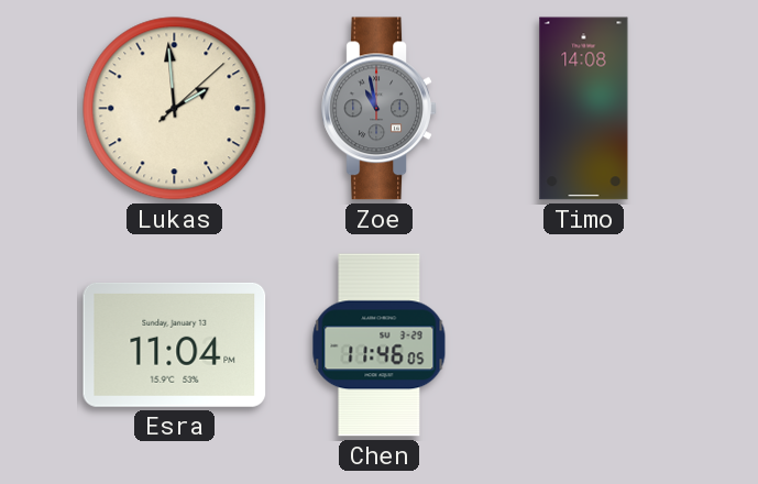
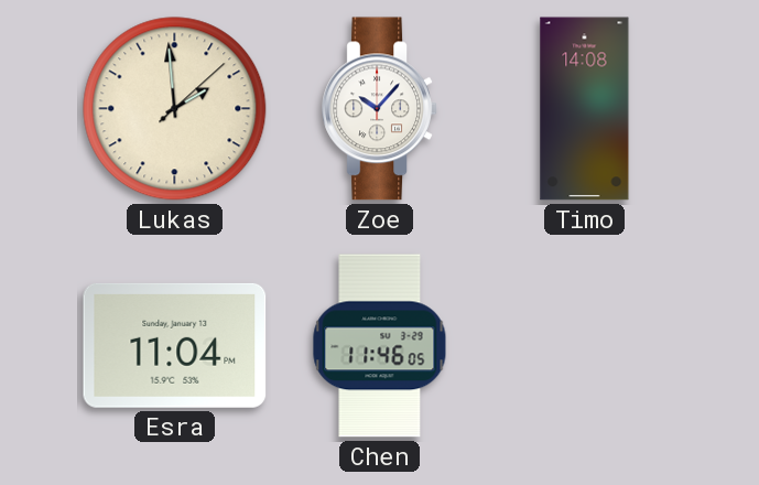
Zoe: 10:58 -> 10:07
Zoe dial: grey -> white
